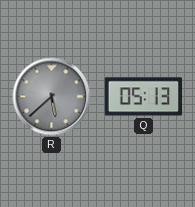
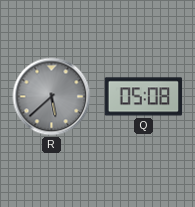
Q: 05:13 -> 05:08
